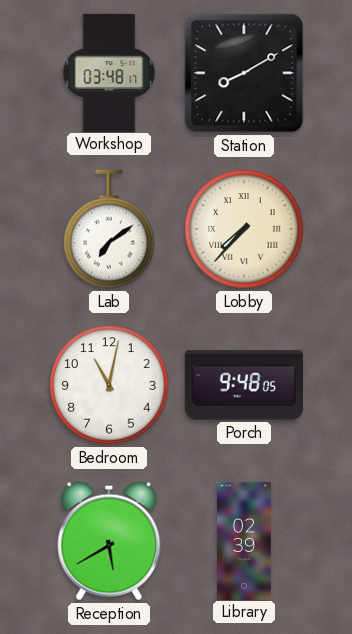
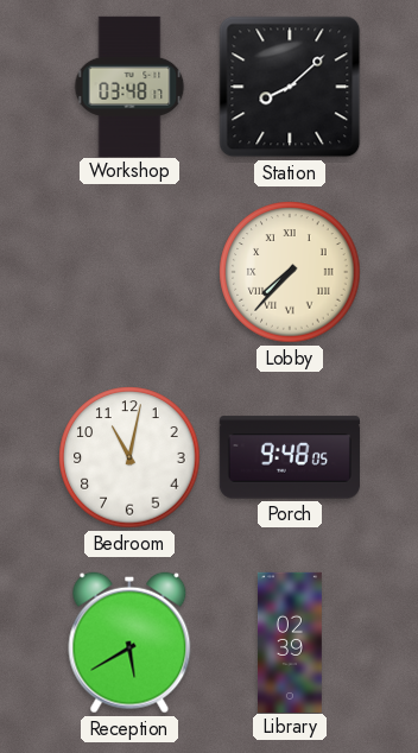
Station: 8:10 -> 8:08
Lab: 7:09 -> none
